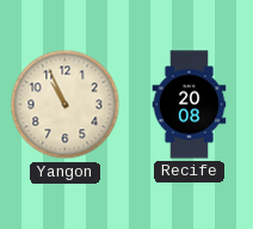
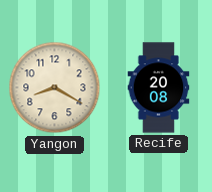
Yangon: 10:56 -> 8:20
